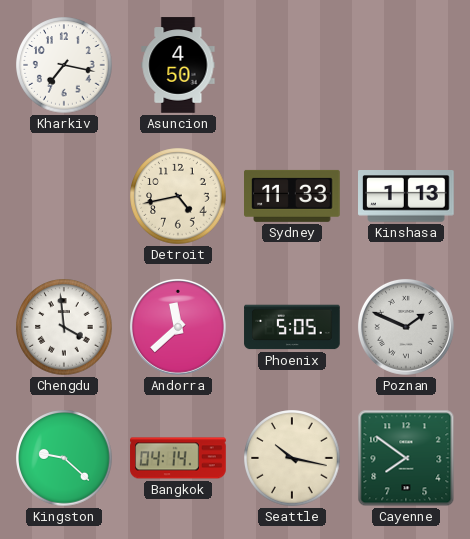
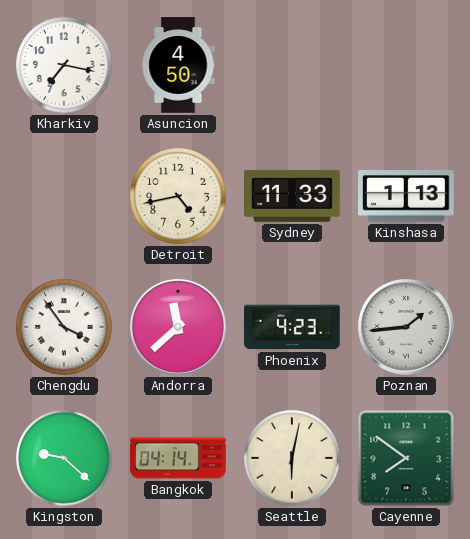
Chengdu: 3:59 -> 3:54
Phoenix: 5:05 -> 4:23
Poznan: 1:49 -> 1:44
Seattle: 10:17 -> 6:02
